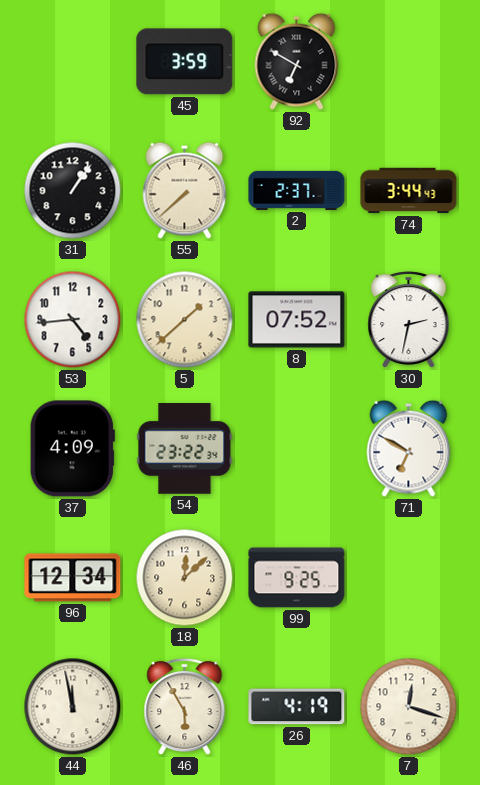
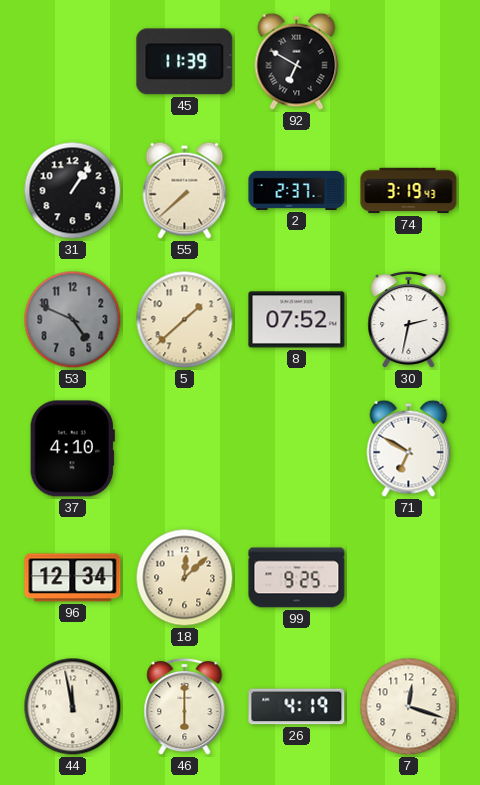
45: 3:59 -> 11:39
74: 3:44 -> 3:19
53: 4:44 -> 4:49
53 dial: white -> grey
37: 4:09 -> 4:10
54: 23:22 -> none
46: 5:55 -> 6:00
